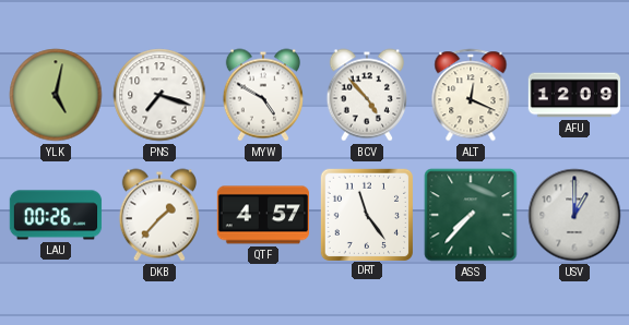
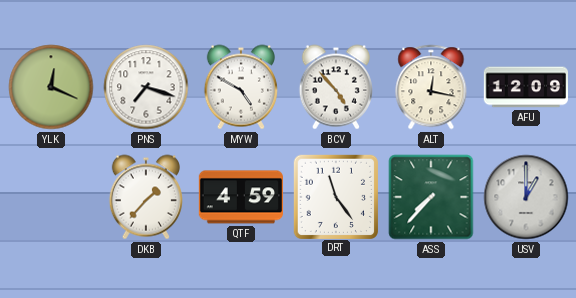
YLK: 5:02 -> 12:19
ALT: 12:19 -> 12:17
LAU: 00:26 -> none
QTF: 4:57 -> 4:59
